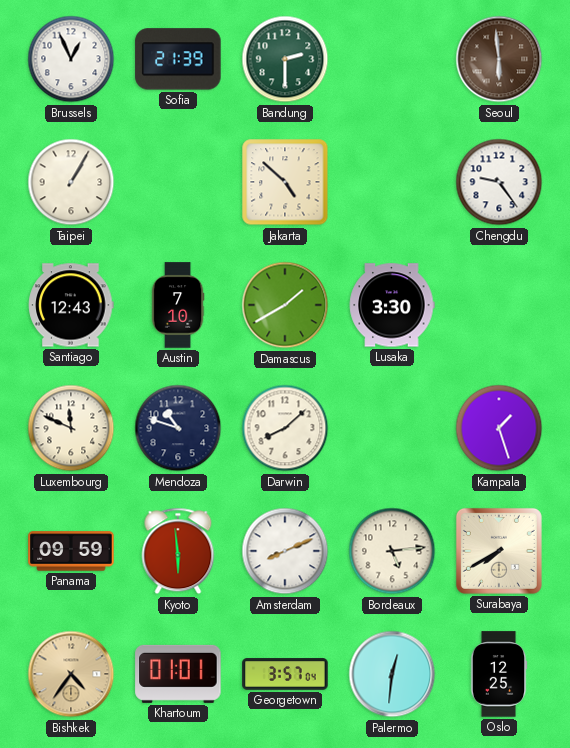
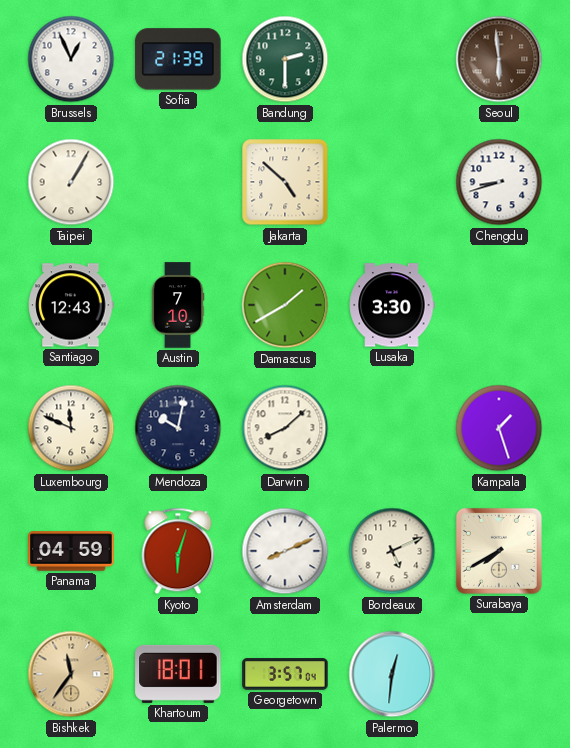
Chengdu: 9:24 -> 8:42
Mendoza: 10:48 -> 10:02
Panama: 09:59 -> 04:59
Kyoto: 5:59 -> 6:03
Bordeaux: 5:14 -> 5:11
Bishkek: 4:36 -> 11:36
Khartoum: 01:01 -> 18:01
Oslo: 12:25 -> none
